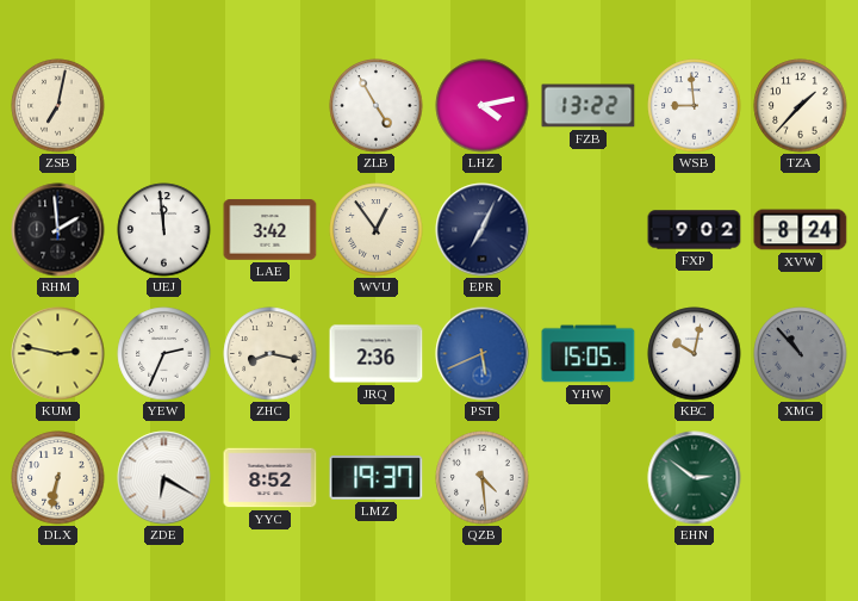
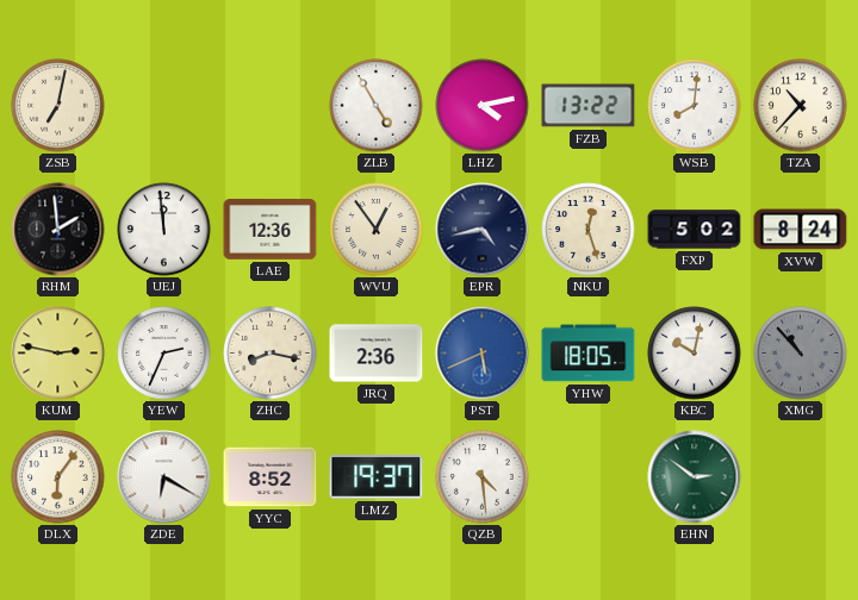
WSB: 8:59 -> 8:01
TZA: 1:37 -> 10:37
LAE: 3:42 -> 12:36
EPR: 7:04 -> 4:43
NKU: none -> 12:27
FXP: 9:02 -> 5:02
YHW: 15:05 -> 18:05
DLX: 6:32 -> 6:06
